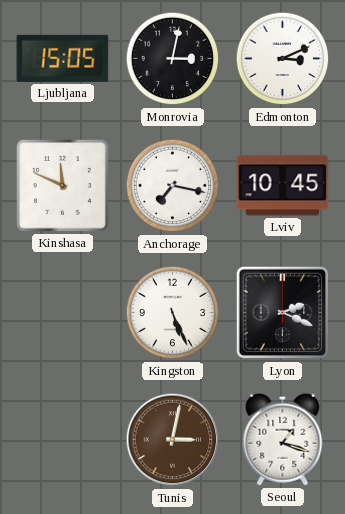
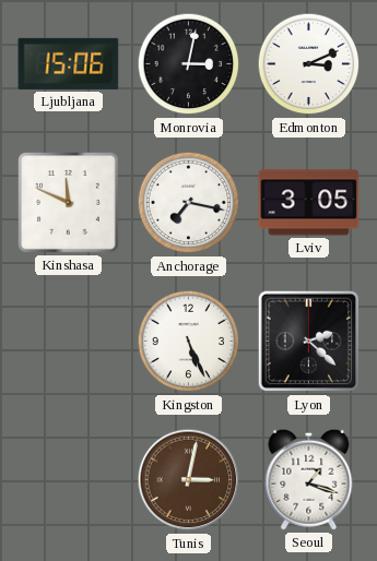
Ljubljana: 15:05 -> 15:06
Lviv: 10:45 -> 3:05
Lyon: 2:19 -> 2:22
